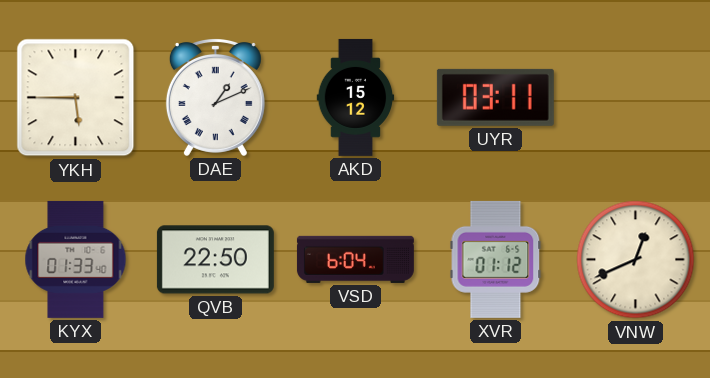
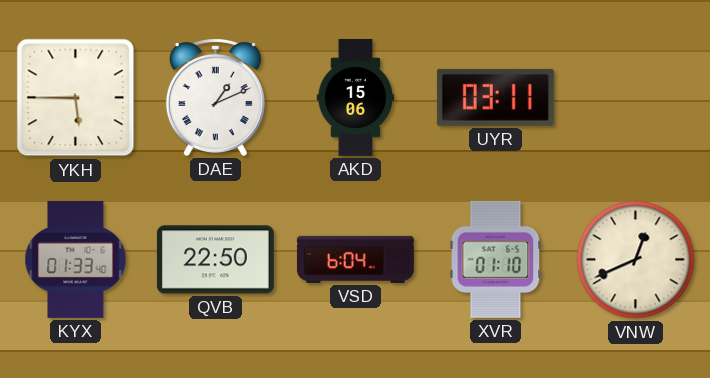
AKD: 15:12 -> 15:06
XVR: 01:12 -> 01:10
